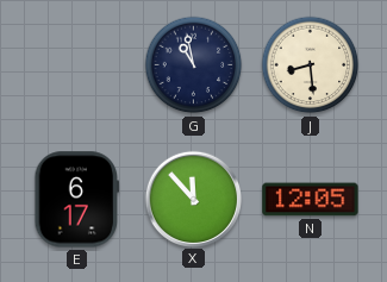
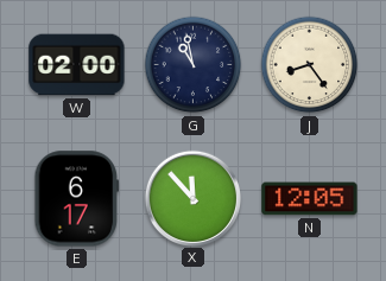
W: none -> 02:00
J: 8:29 -> 8:24
